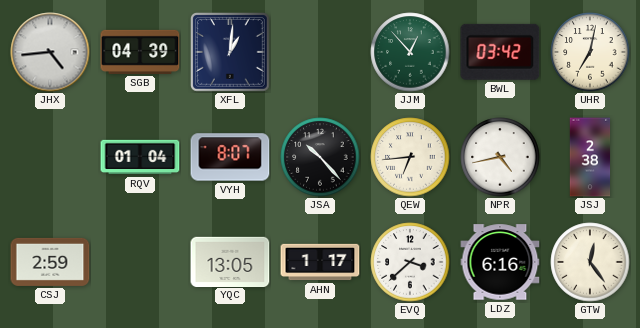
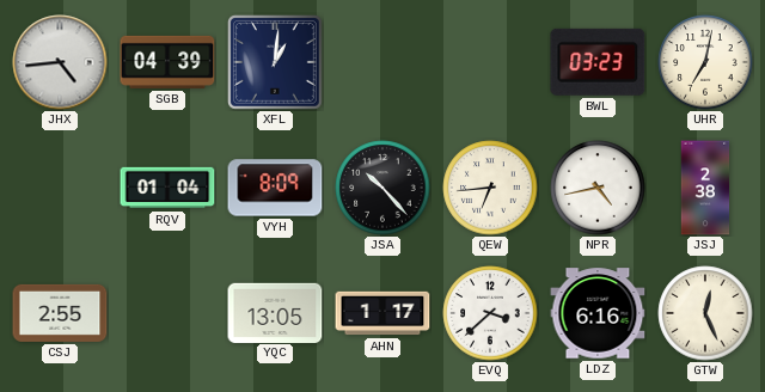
JJM: 12:53 -> none
BWL: 03:42 -> 03:23
VYH: 8:07 -> 8:09
CSJ: 2:59 -> 2:55
GTW: 12:24 -> 12:26
